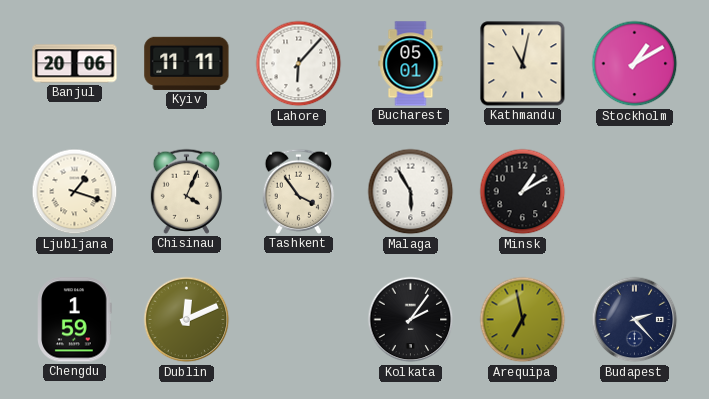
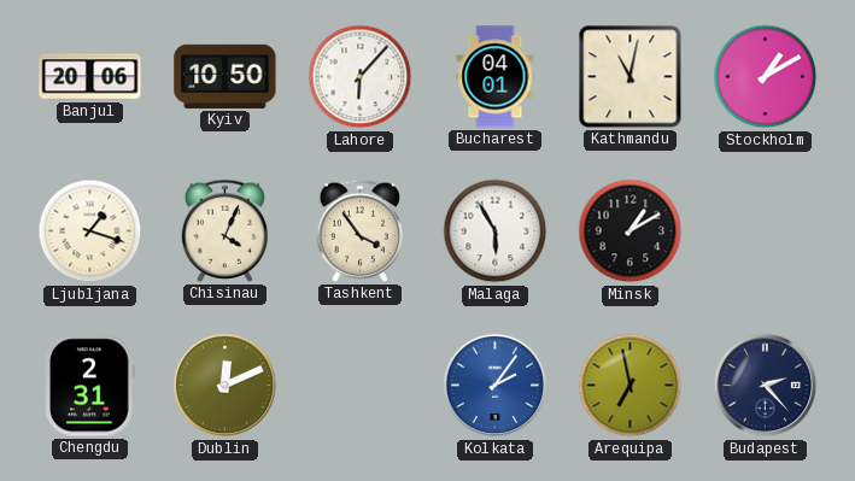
Kyiv: 11:11 -> 10:50
Bucharest: 05:01 -> 04:01
Chengdu: 1:59 -> 2:31
Kolkata dial: black -> blue
